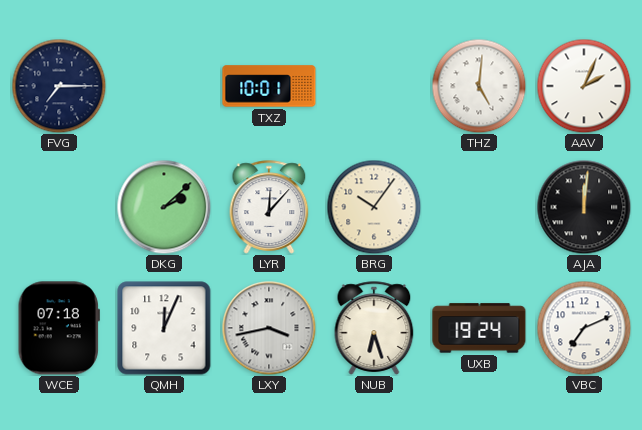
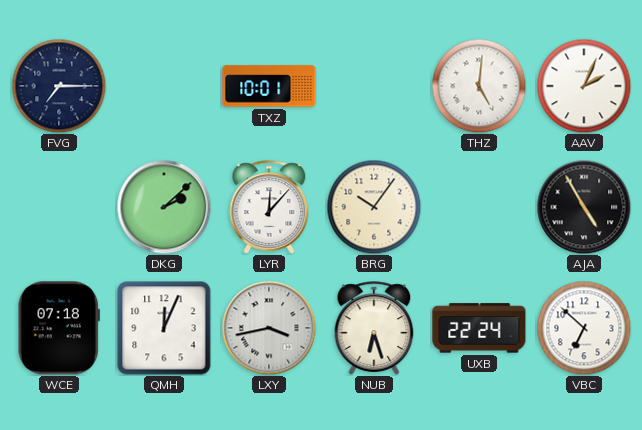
AJA: 12:01 -> 4:55
UXB: 19:24 -> 22:24
VBC: 7:11 -> 6:52
